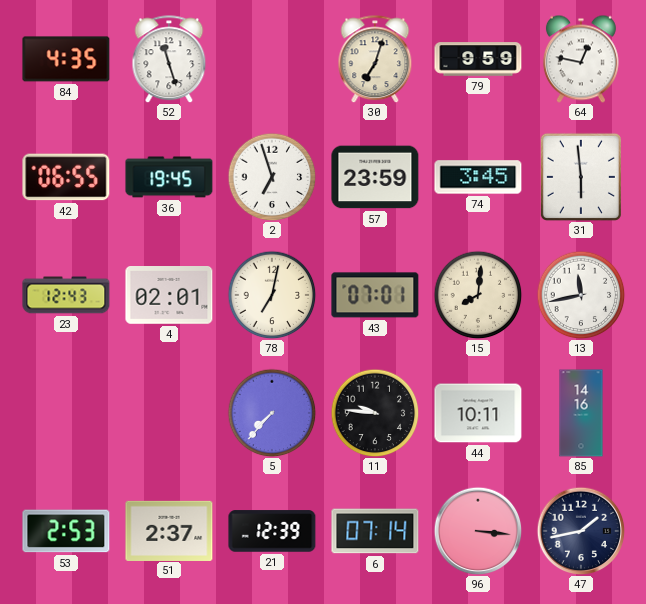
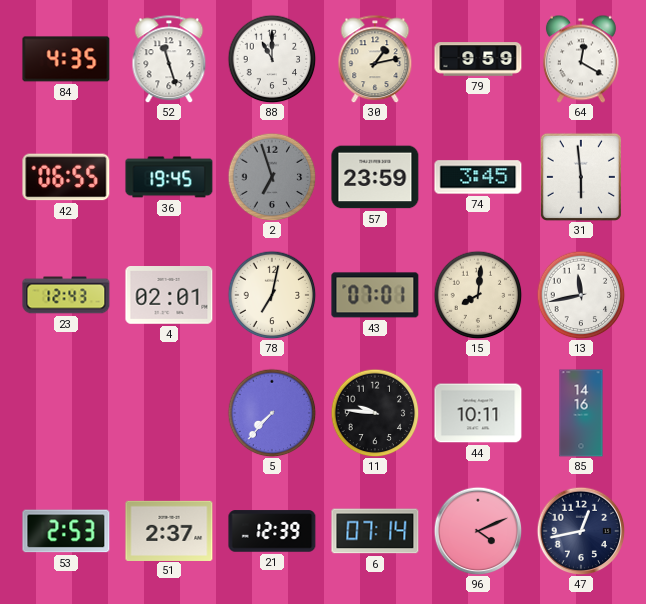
88: none -> 11:00
30: 7:03 -> 1:13
64: 12:47 -> 12:20
2 dial: white -> grey
96: 3:16 -> 4:11
47: 1:43 -> 12:43
